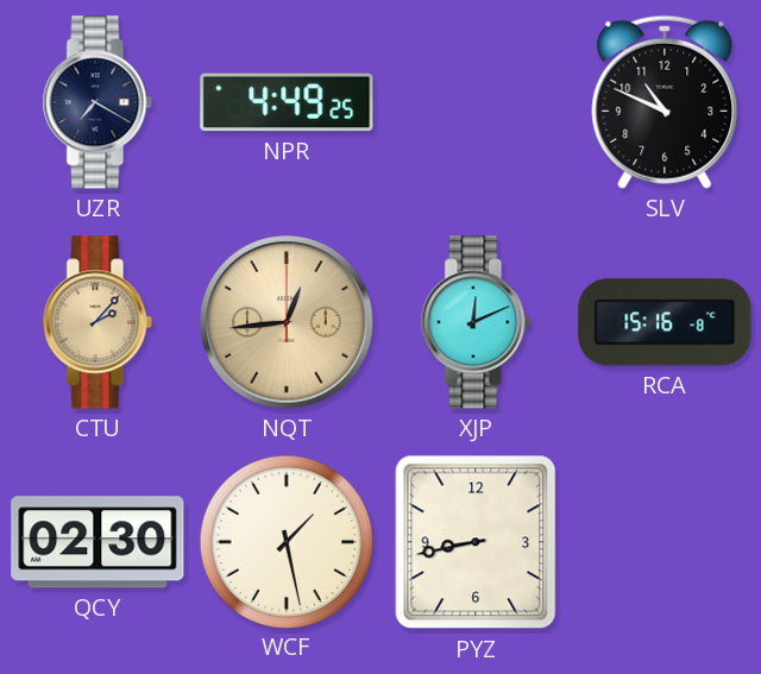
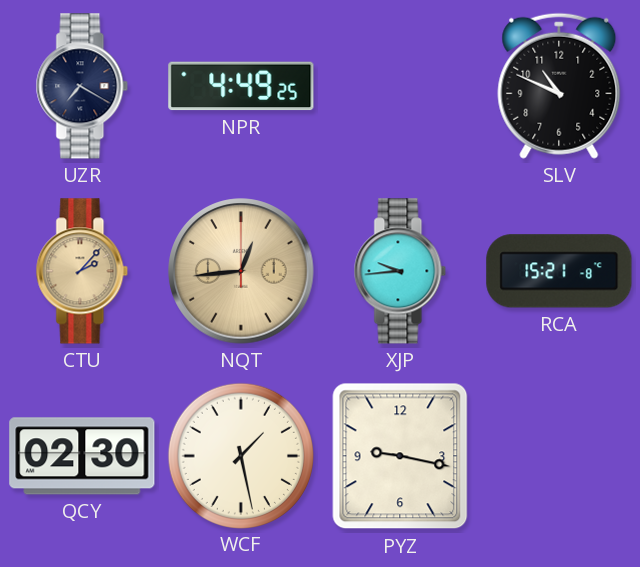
XJP: 12:11 -> 9:44
RCA: 15:16 -> 15:21
PYZ: 8:43 -> 9:17
